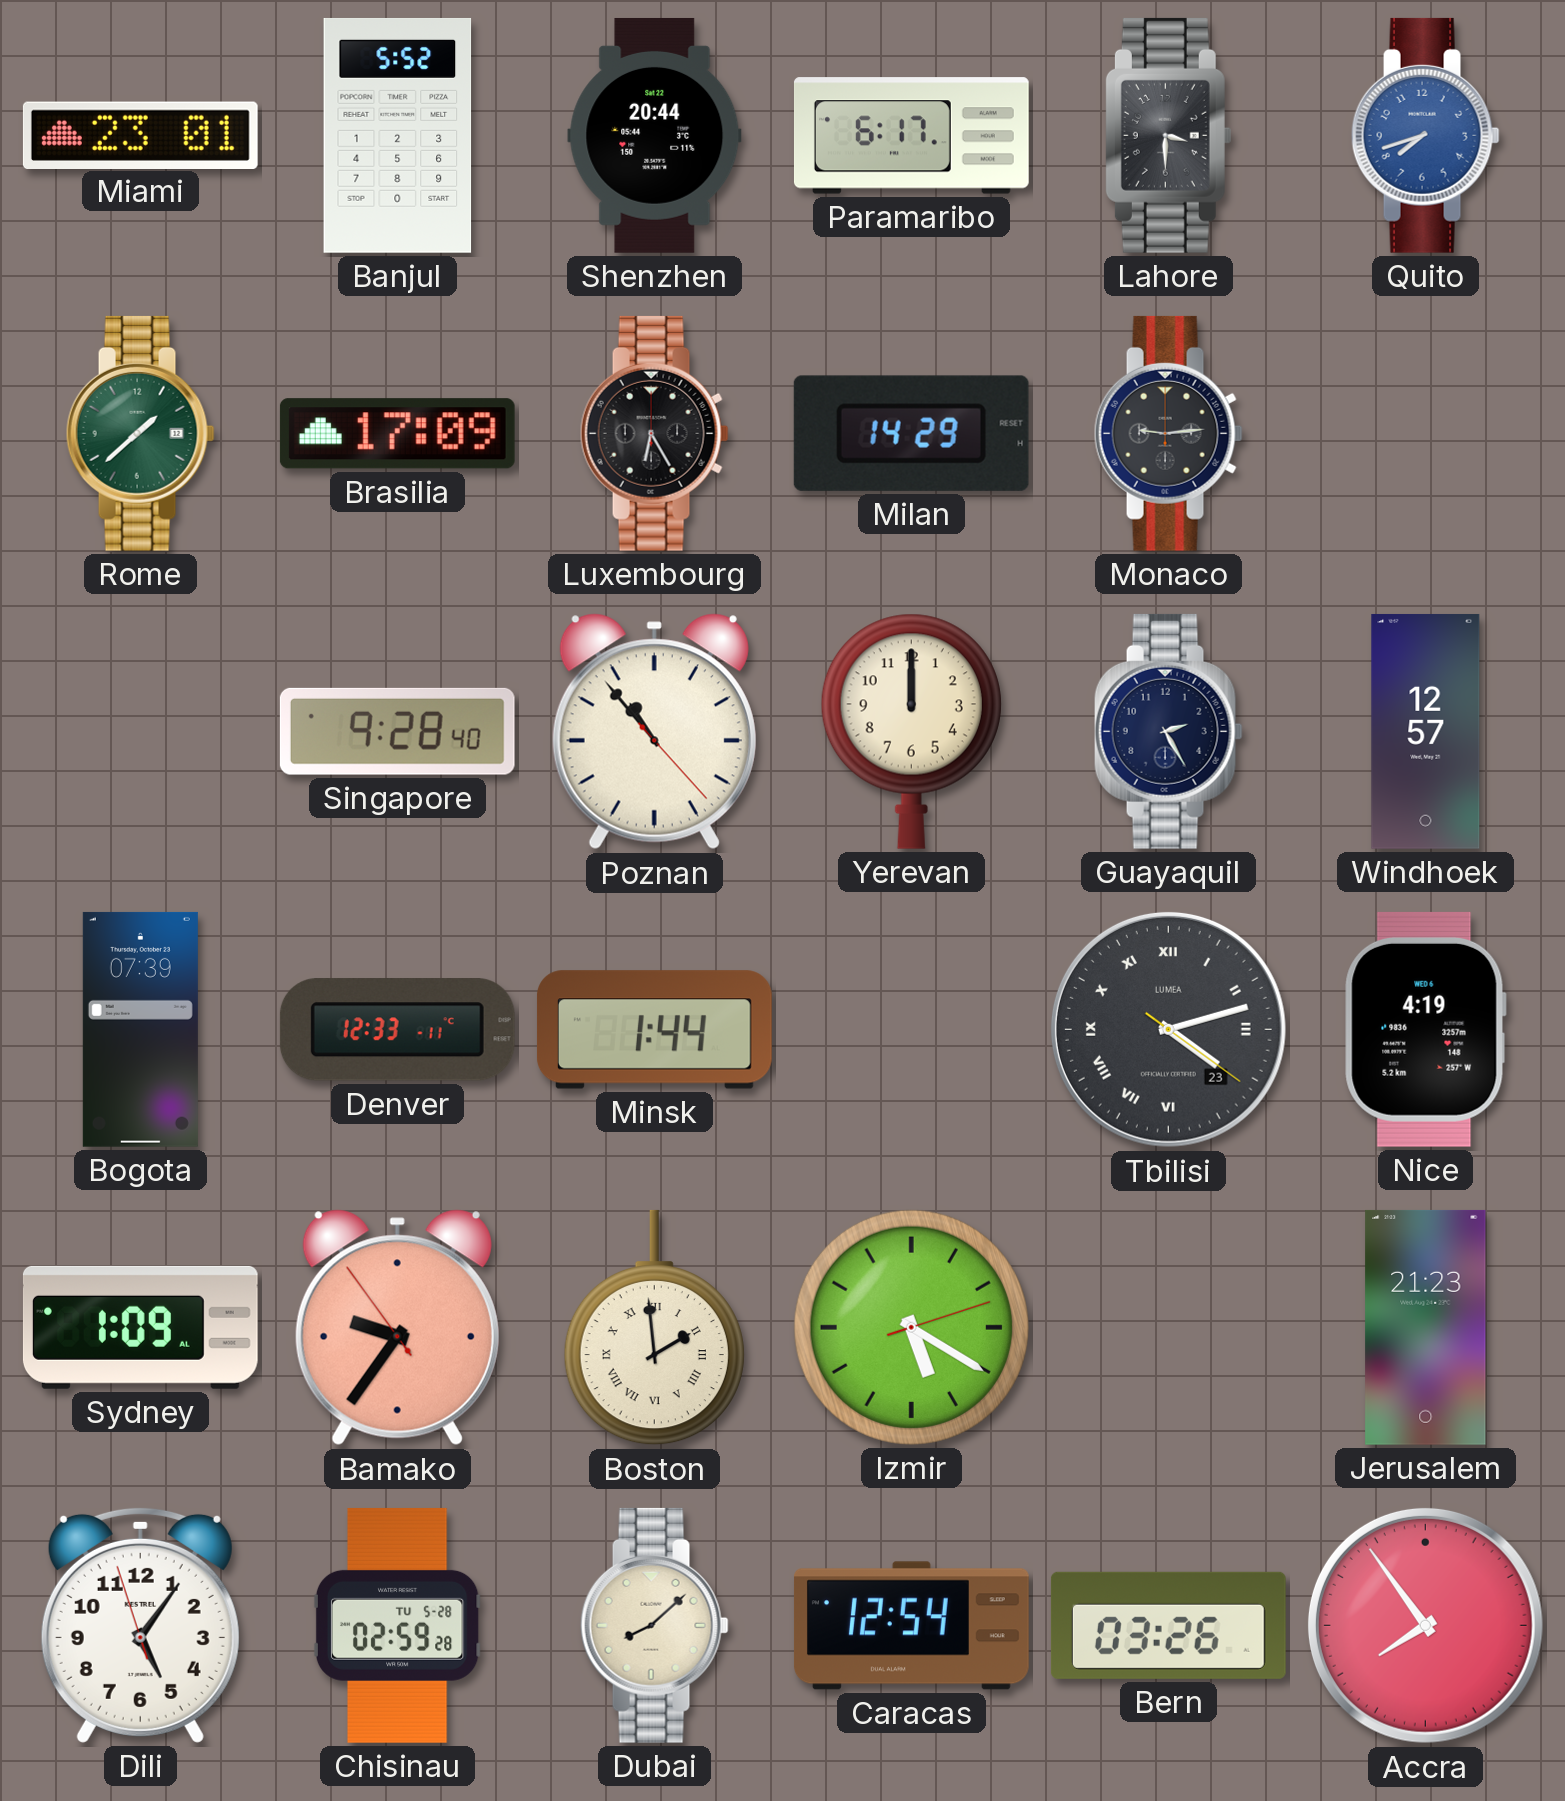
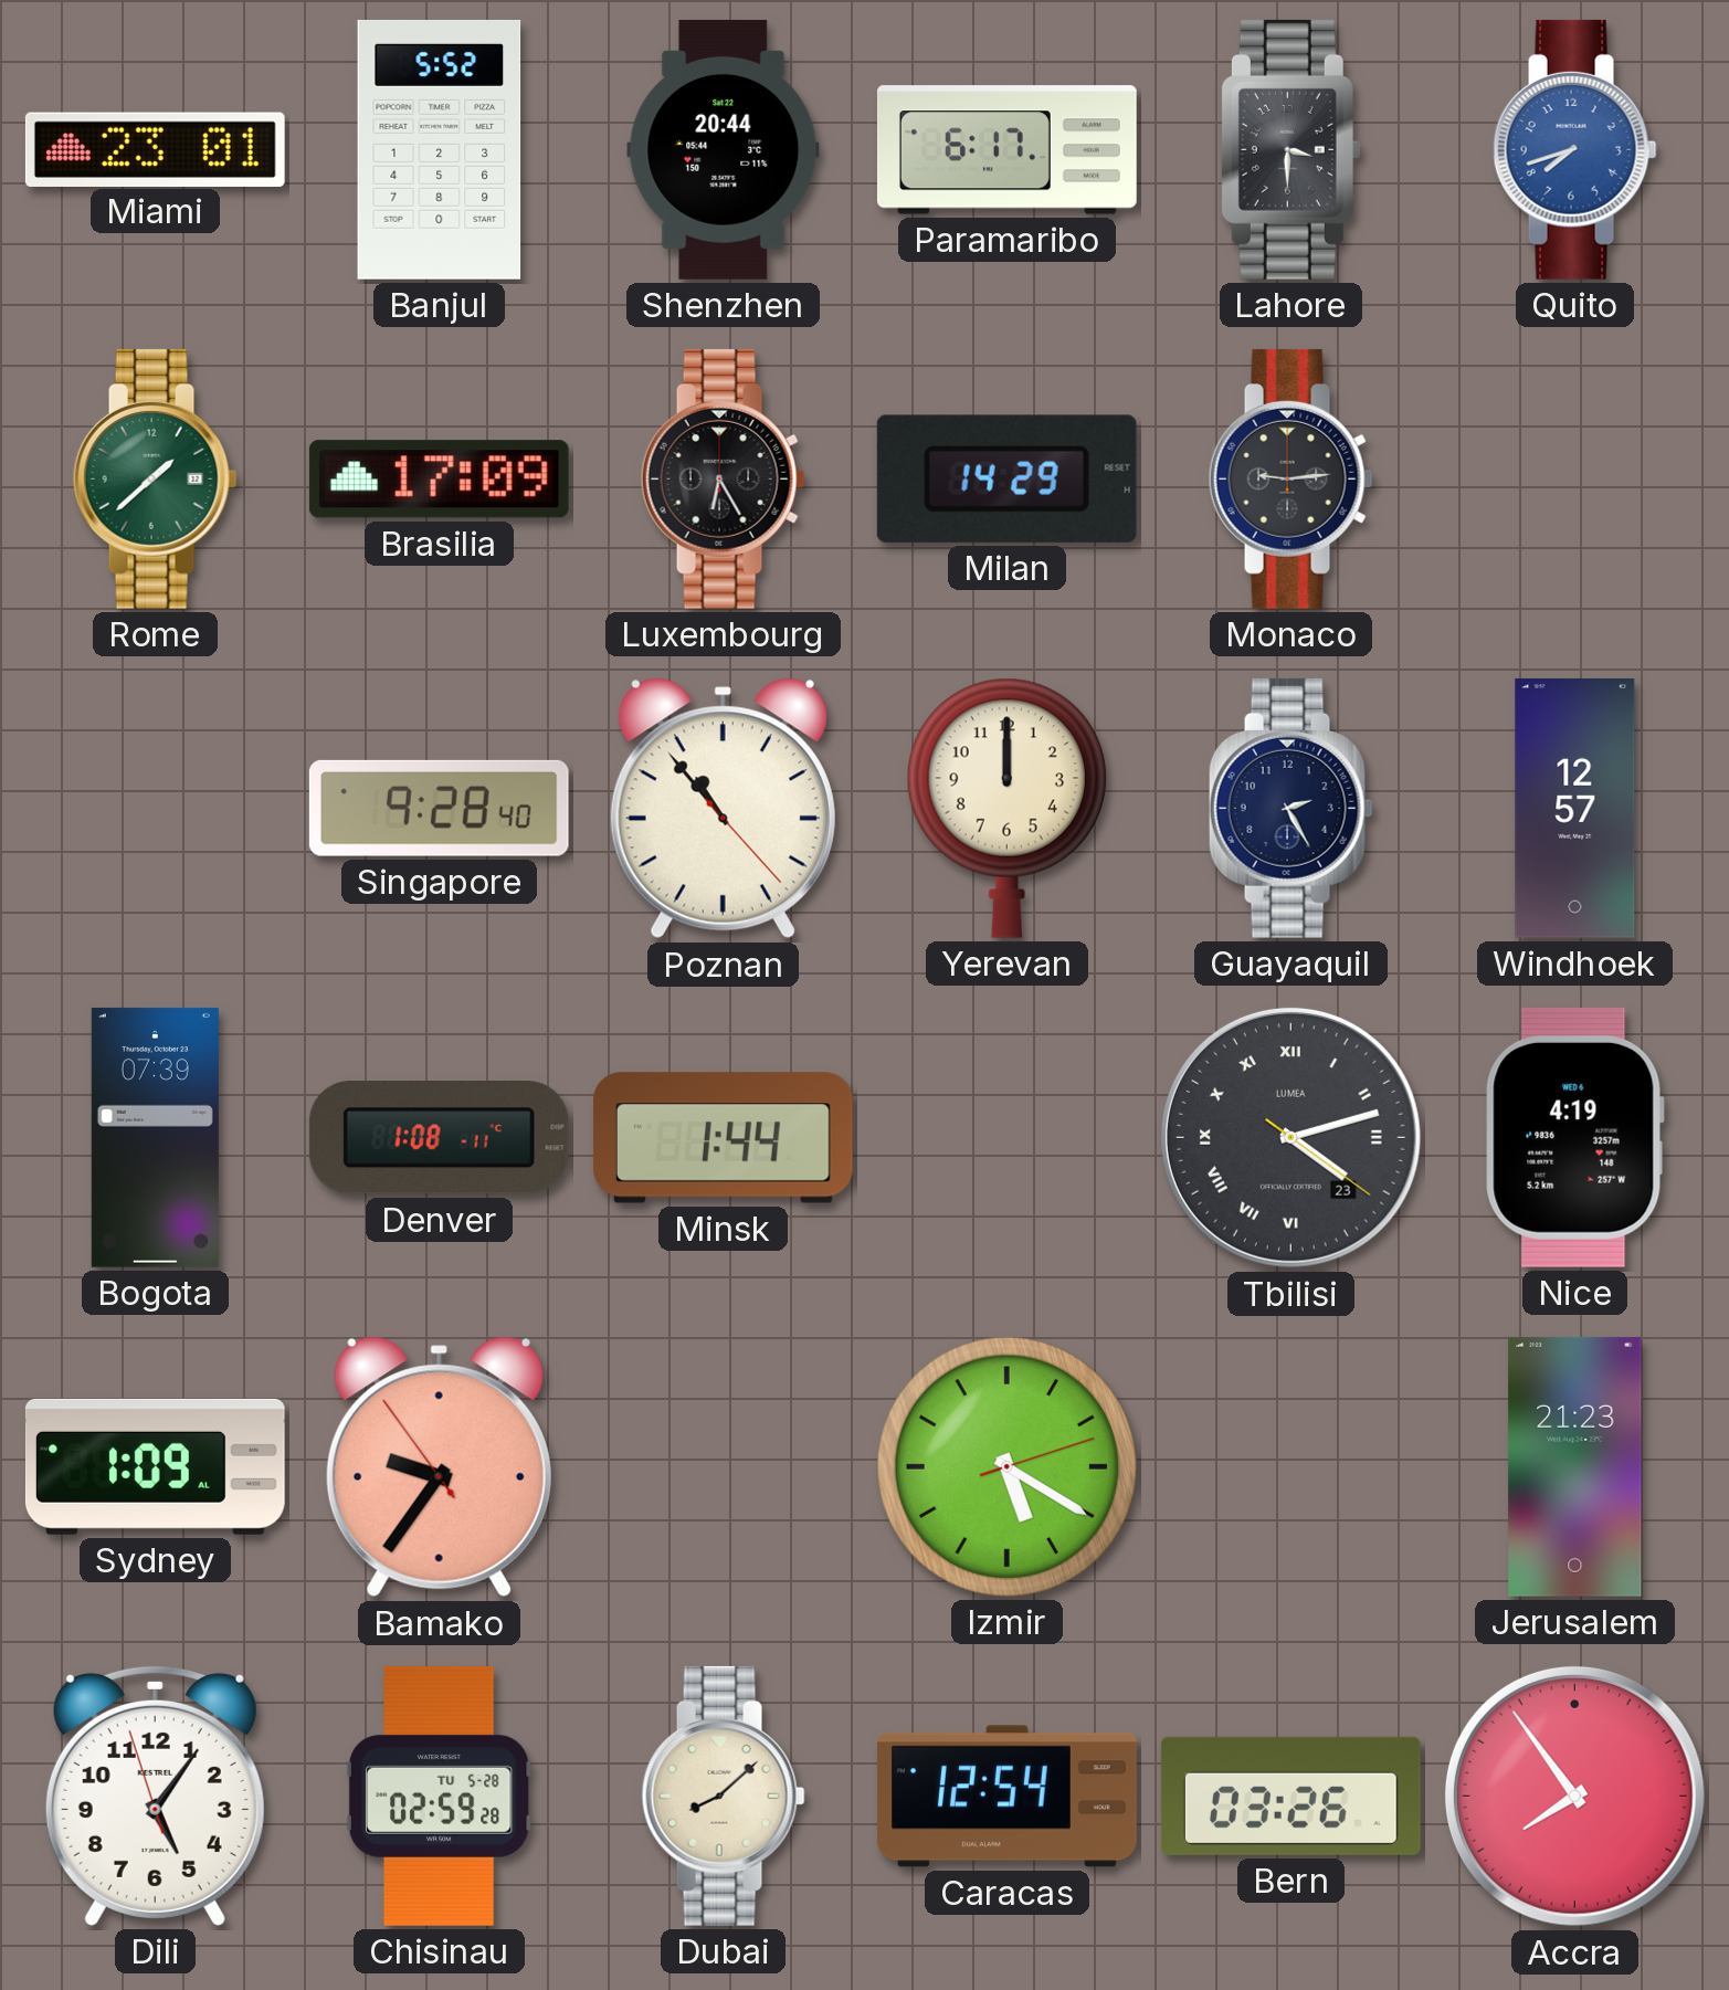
Denver: 12:33 -> 1:08
Boston: 1:59 -> none
